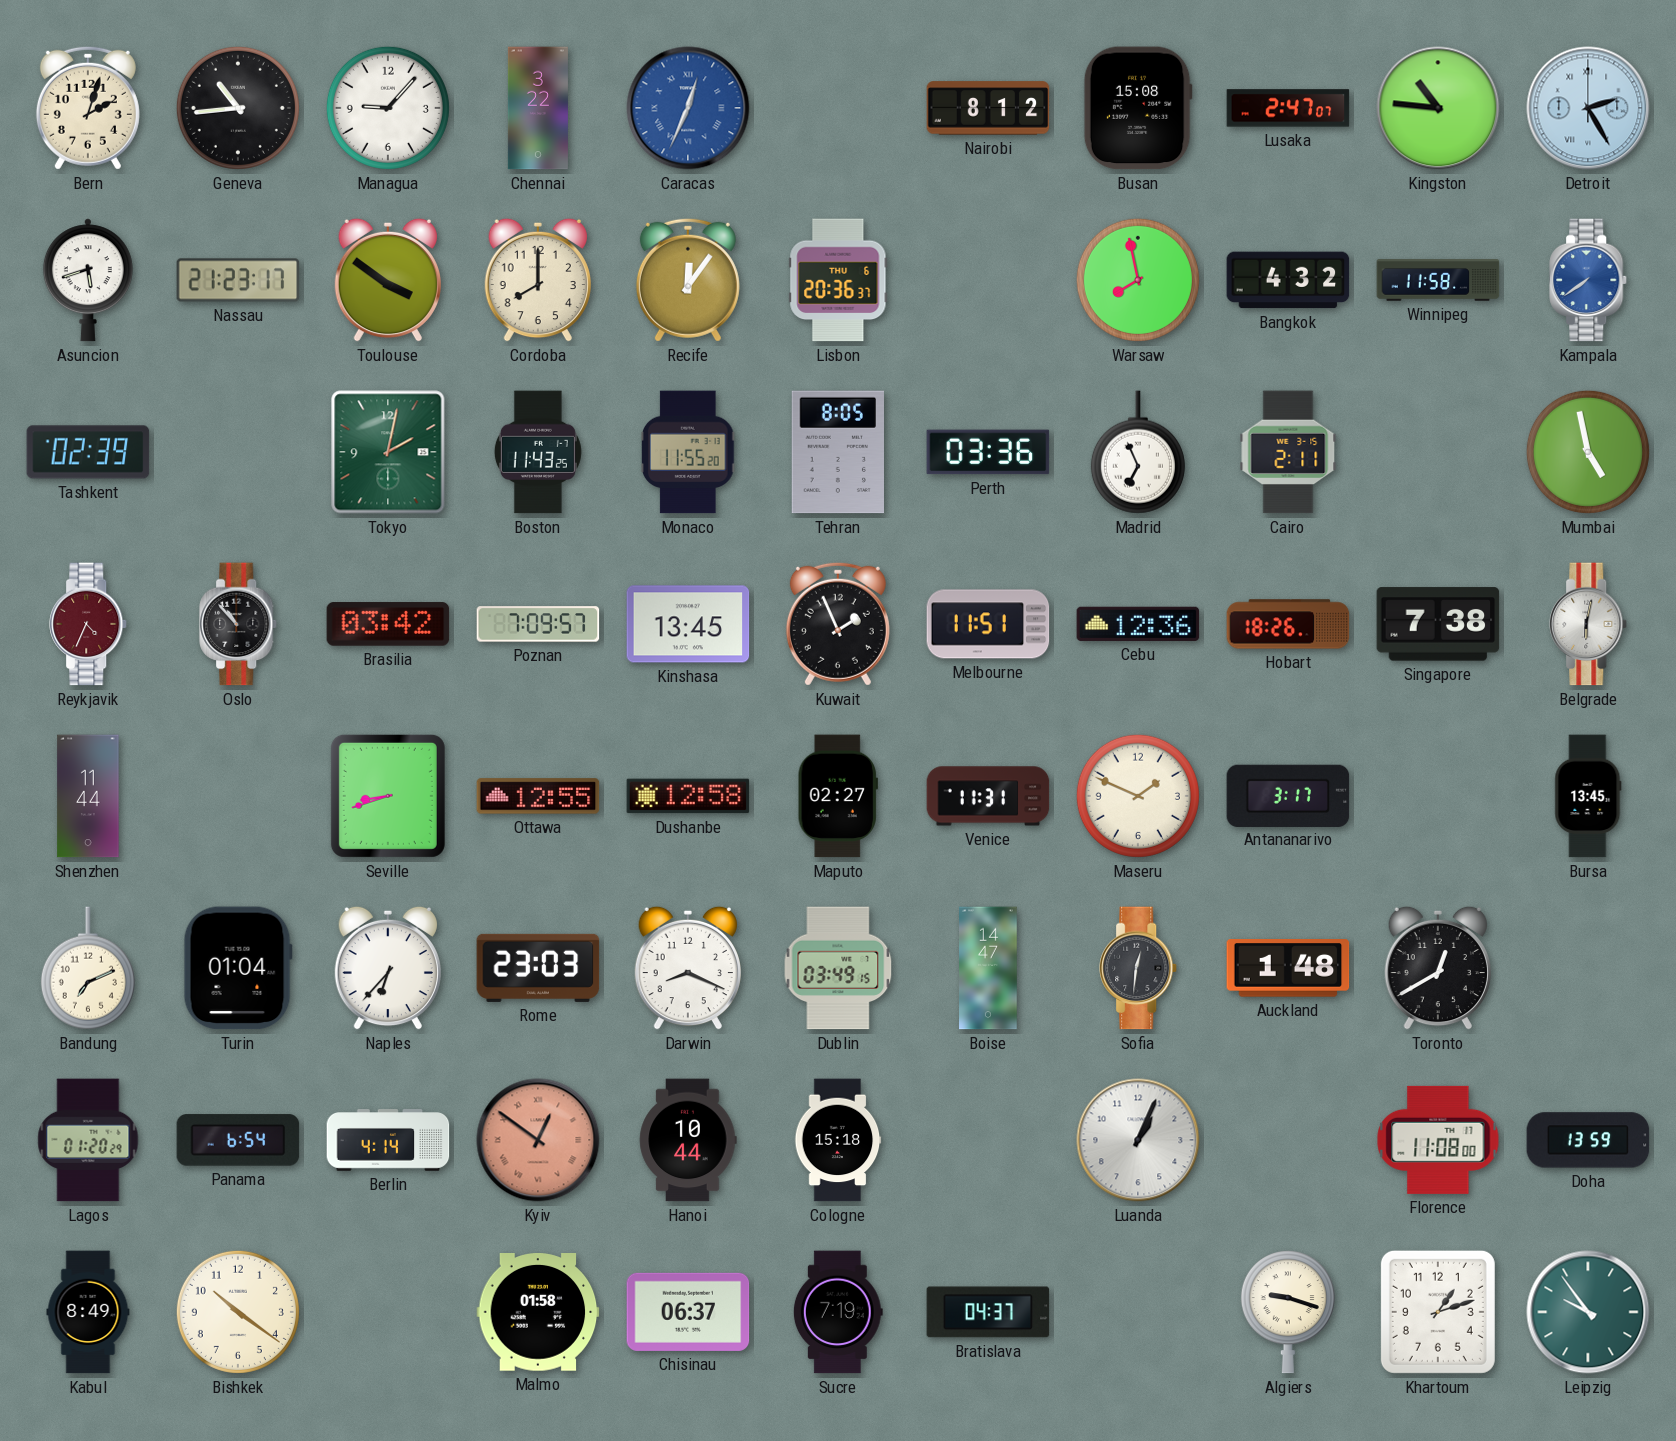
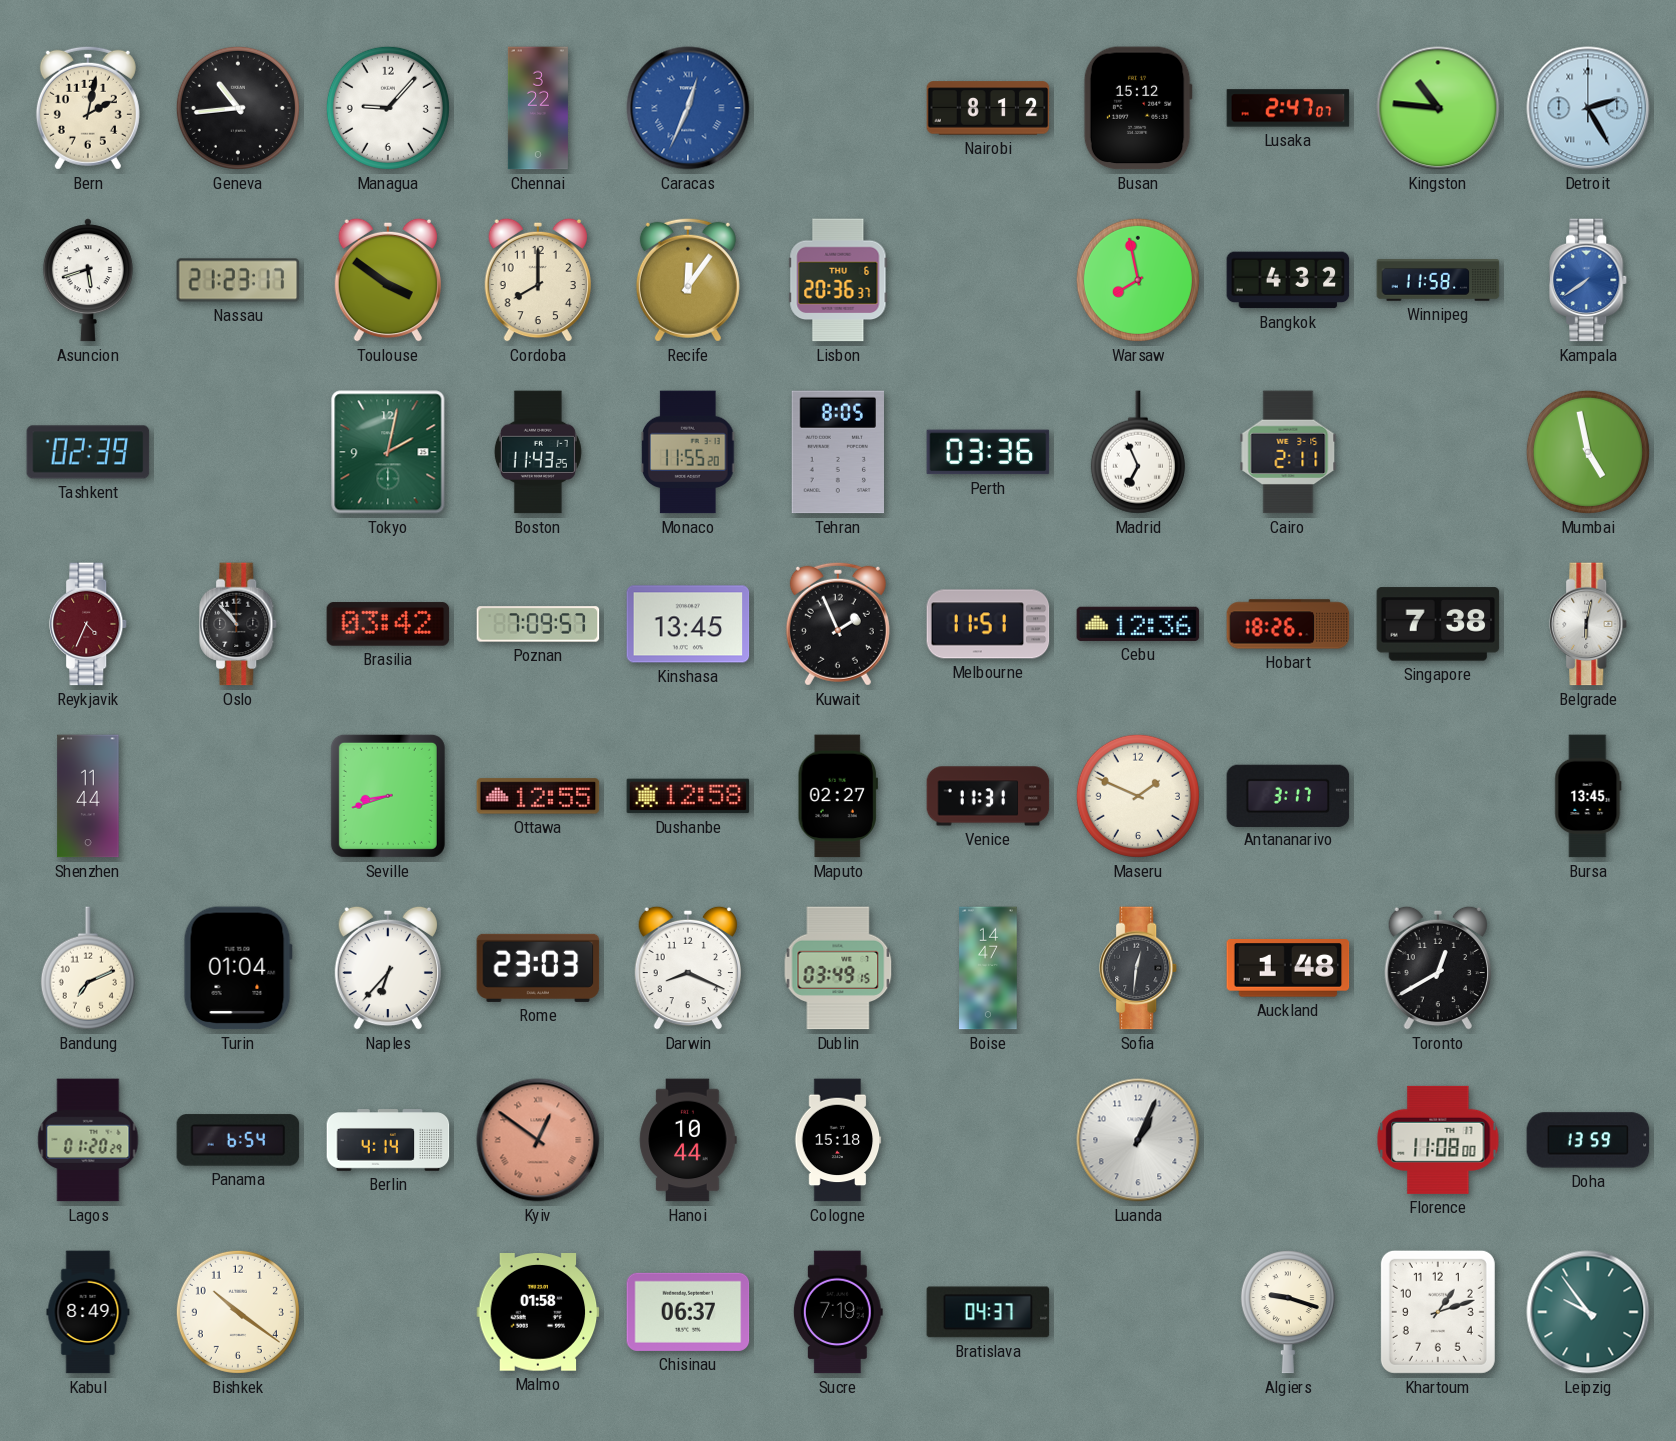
Bern: 2:03 -> 2:02
Busan: 15:08 -> 15:12
